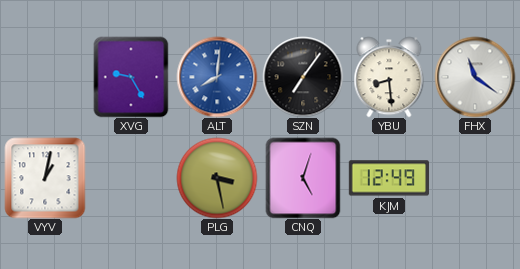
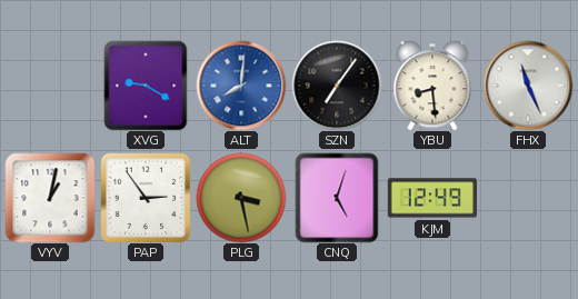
XVG: 9:25 -> 9:20
FHX: 11:21 -> 11:26
PAP: none -> 2:54
